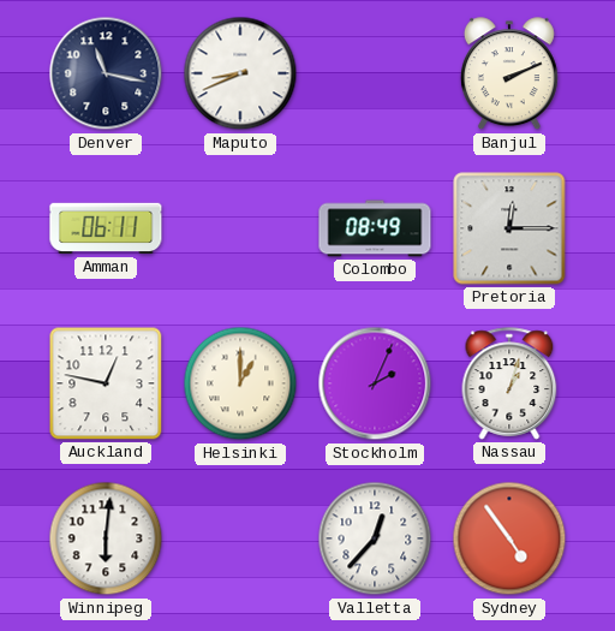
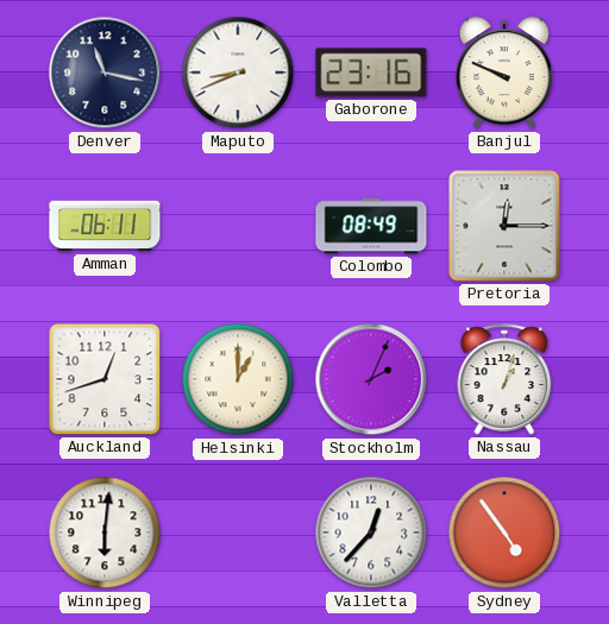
Gaborone: none -> 23:16
Banjul: 2:11 -> 9:49
Auckland: 12:47 -> 12:42
